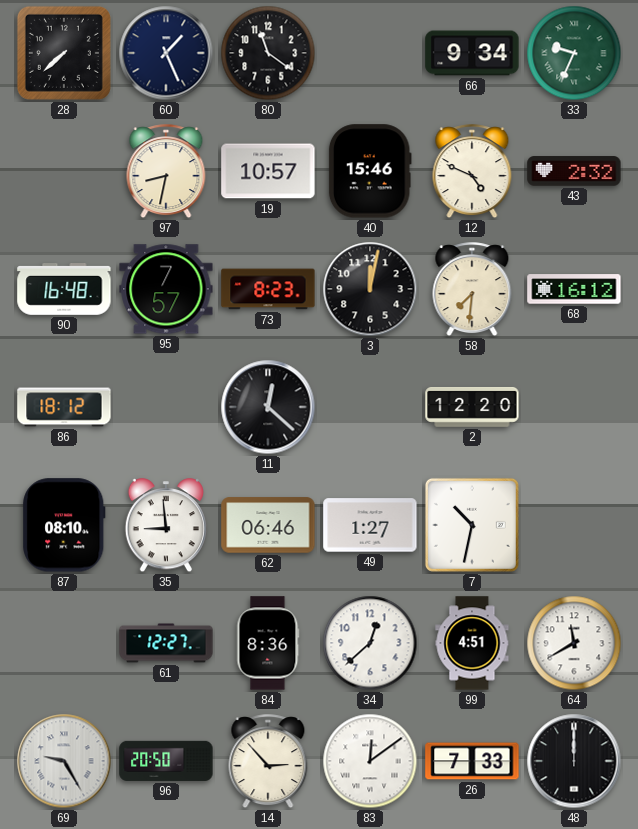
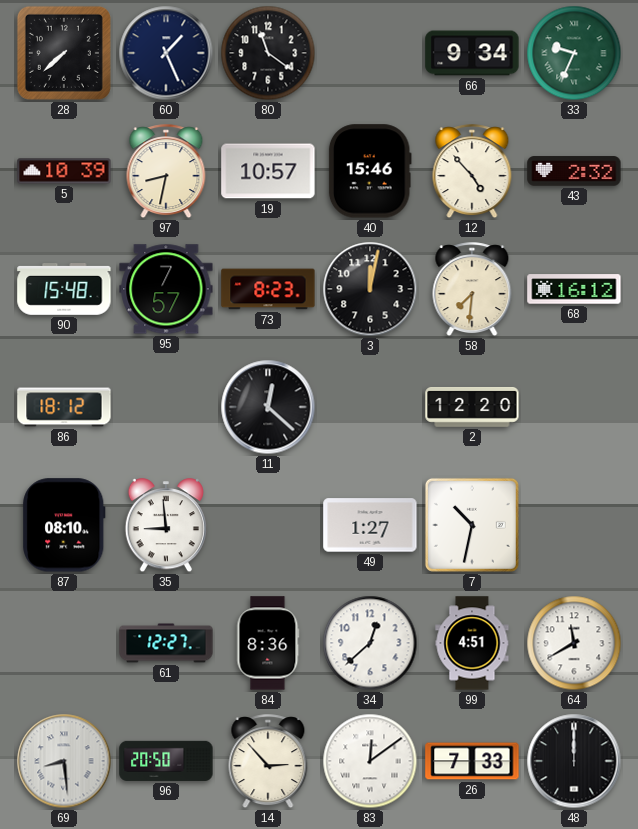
5: none -> 10:39
12: 4:49 -> 4:53
90: 16:48 -> 15:48
62: 06:46 -> none
69: 9:25 -> 8:29
